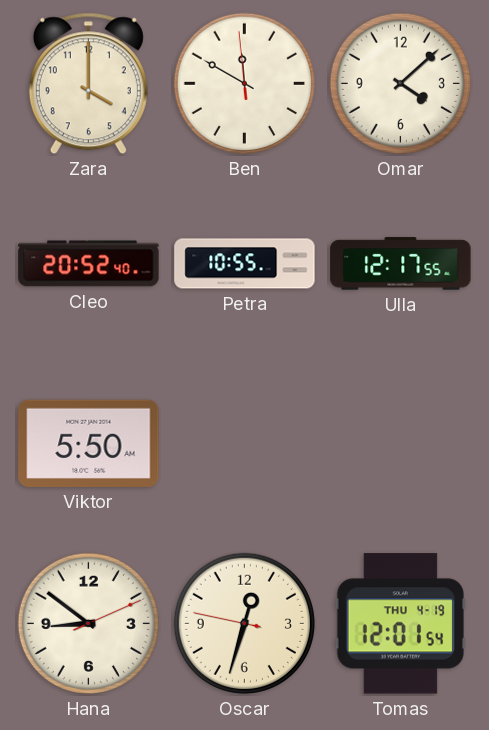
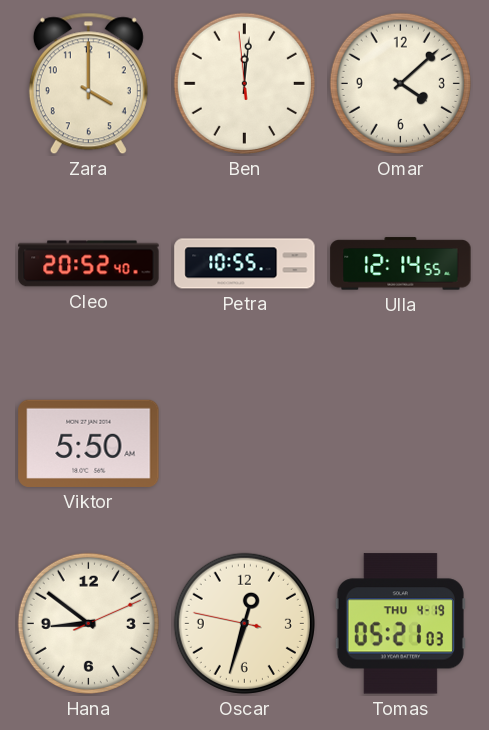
Ben: 11:49 -> 12:00
Ulla: 12:17 -> 12:14
Tomas: 12:01 -> 05:21
